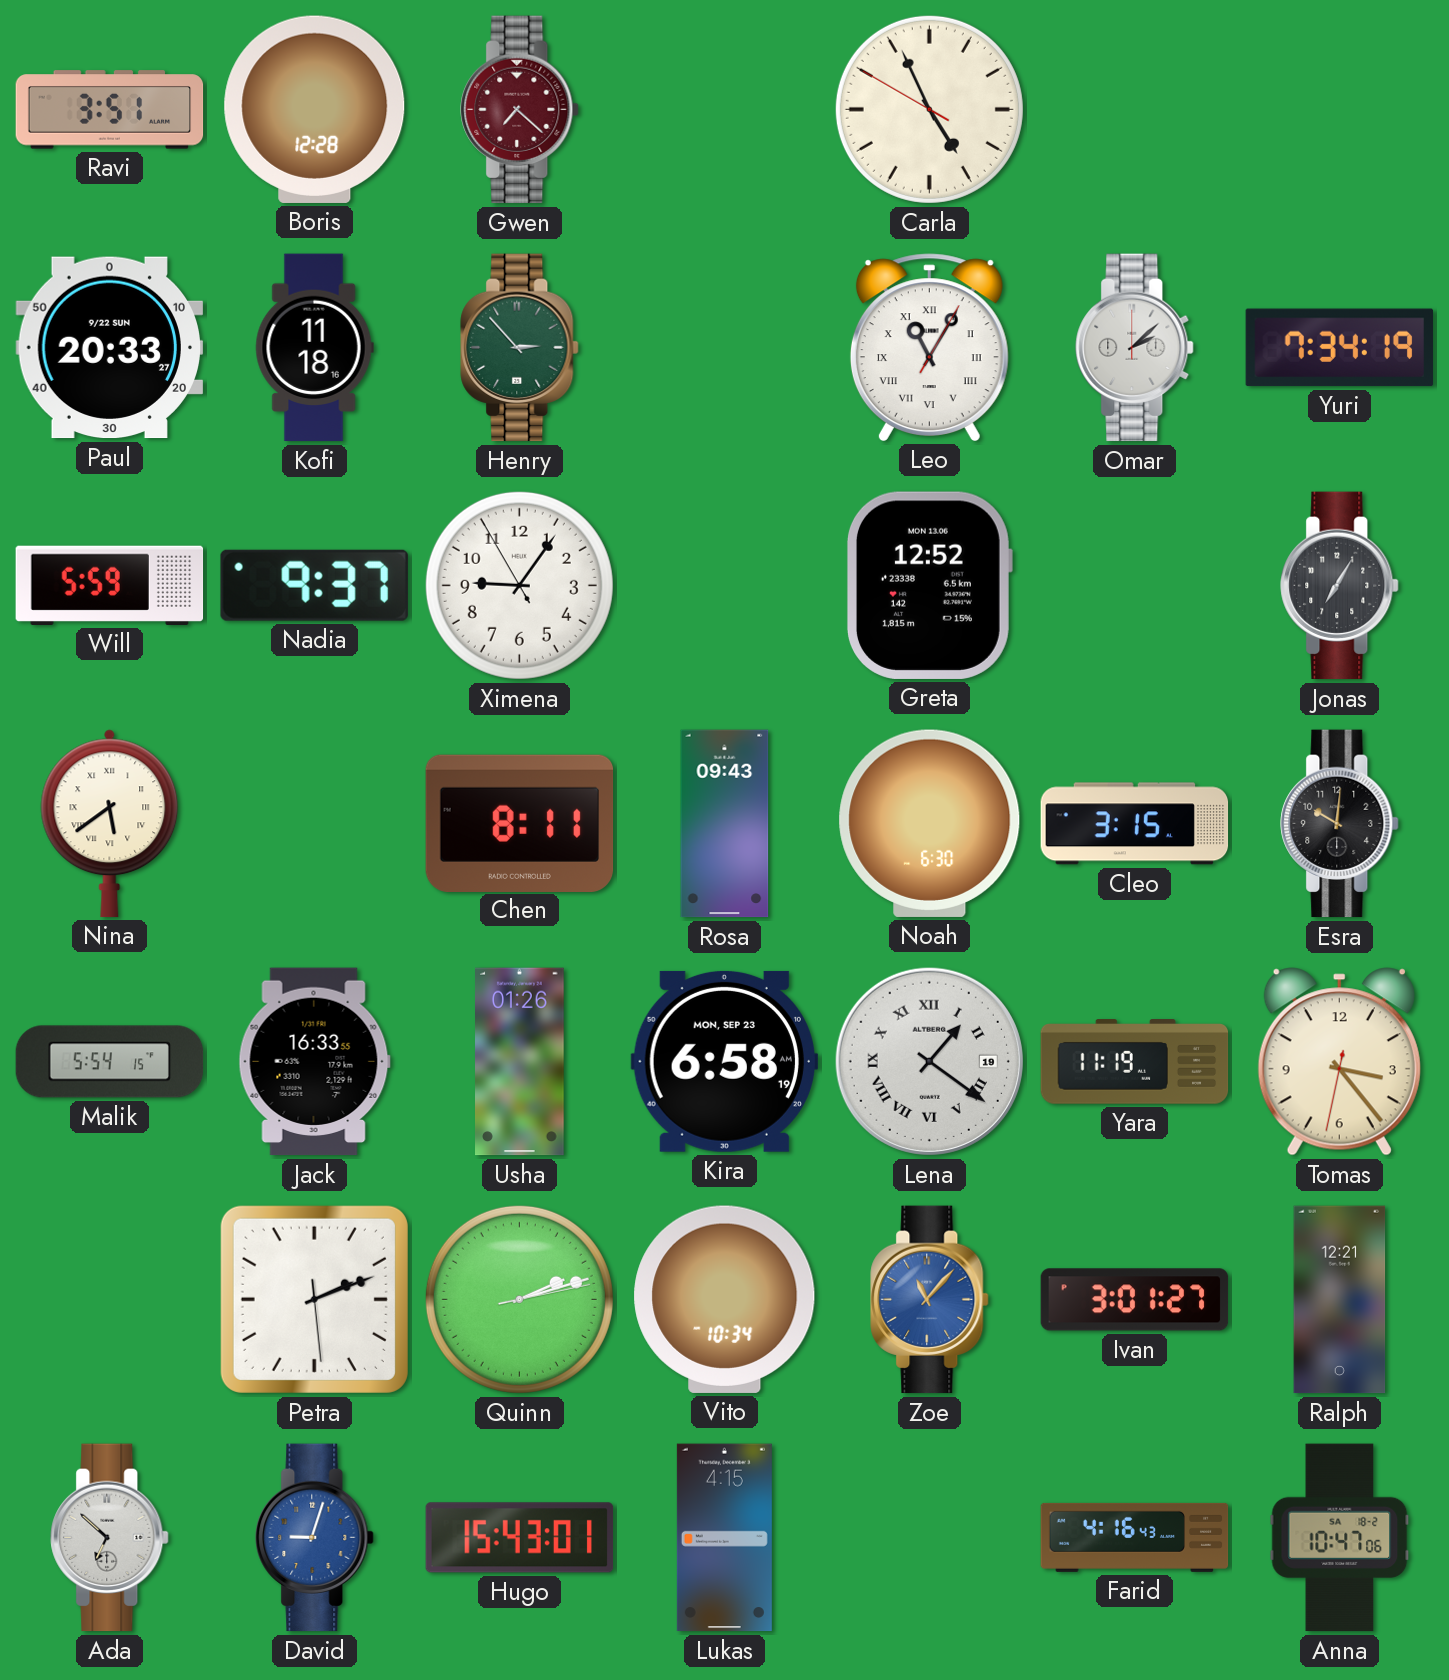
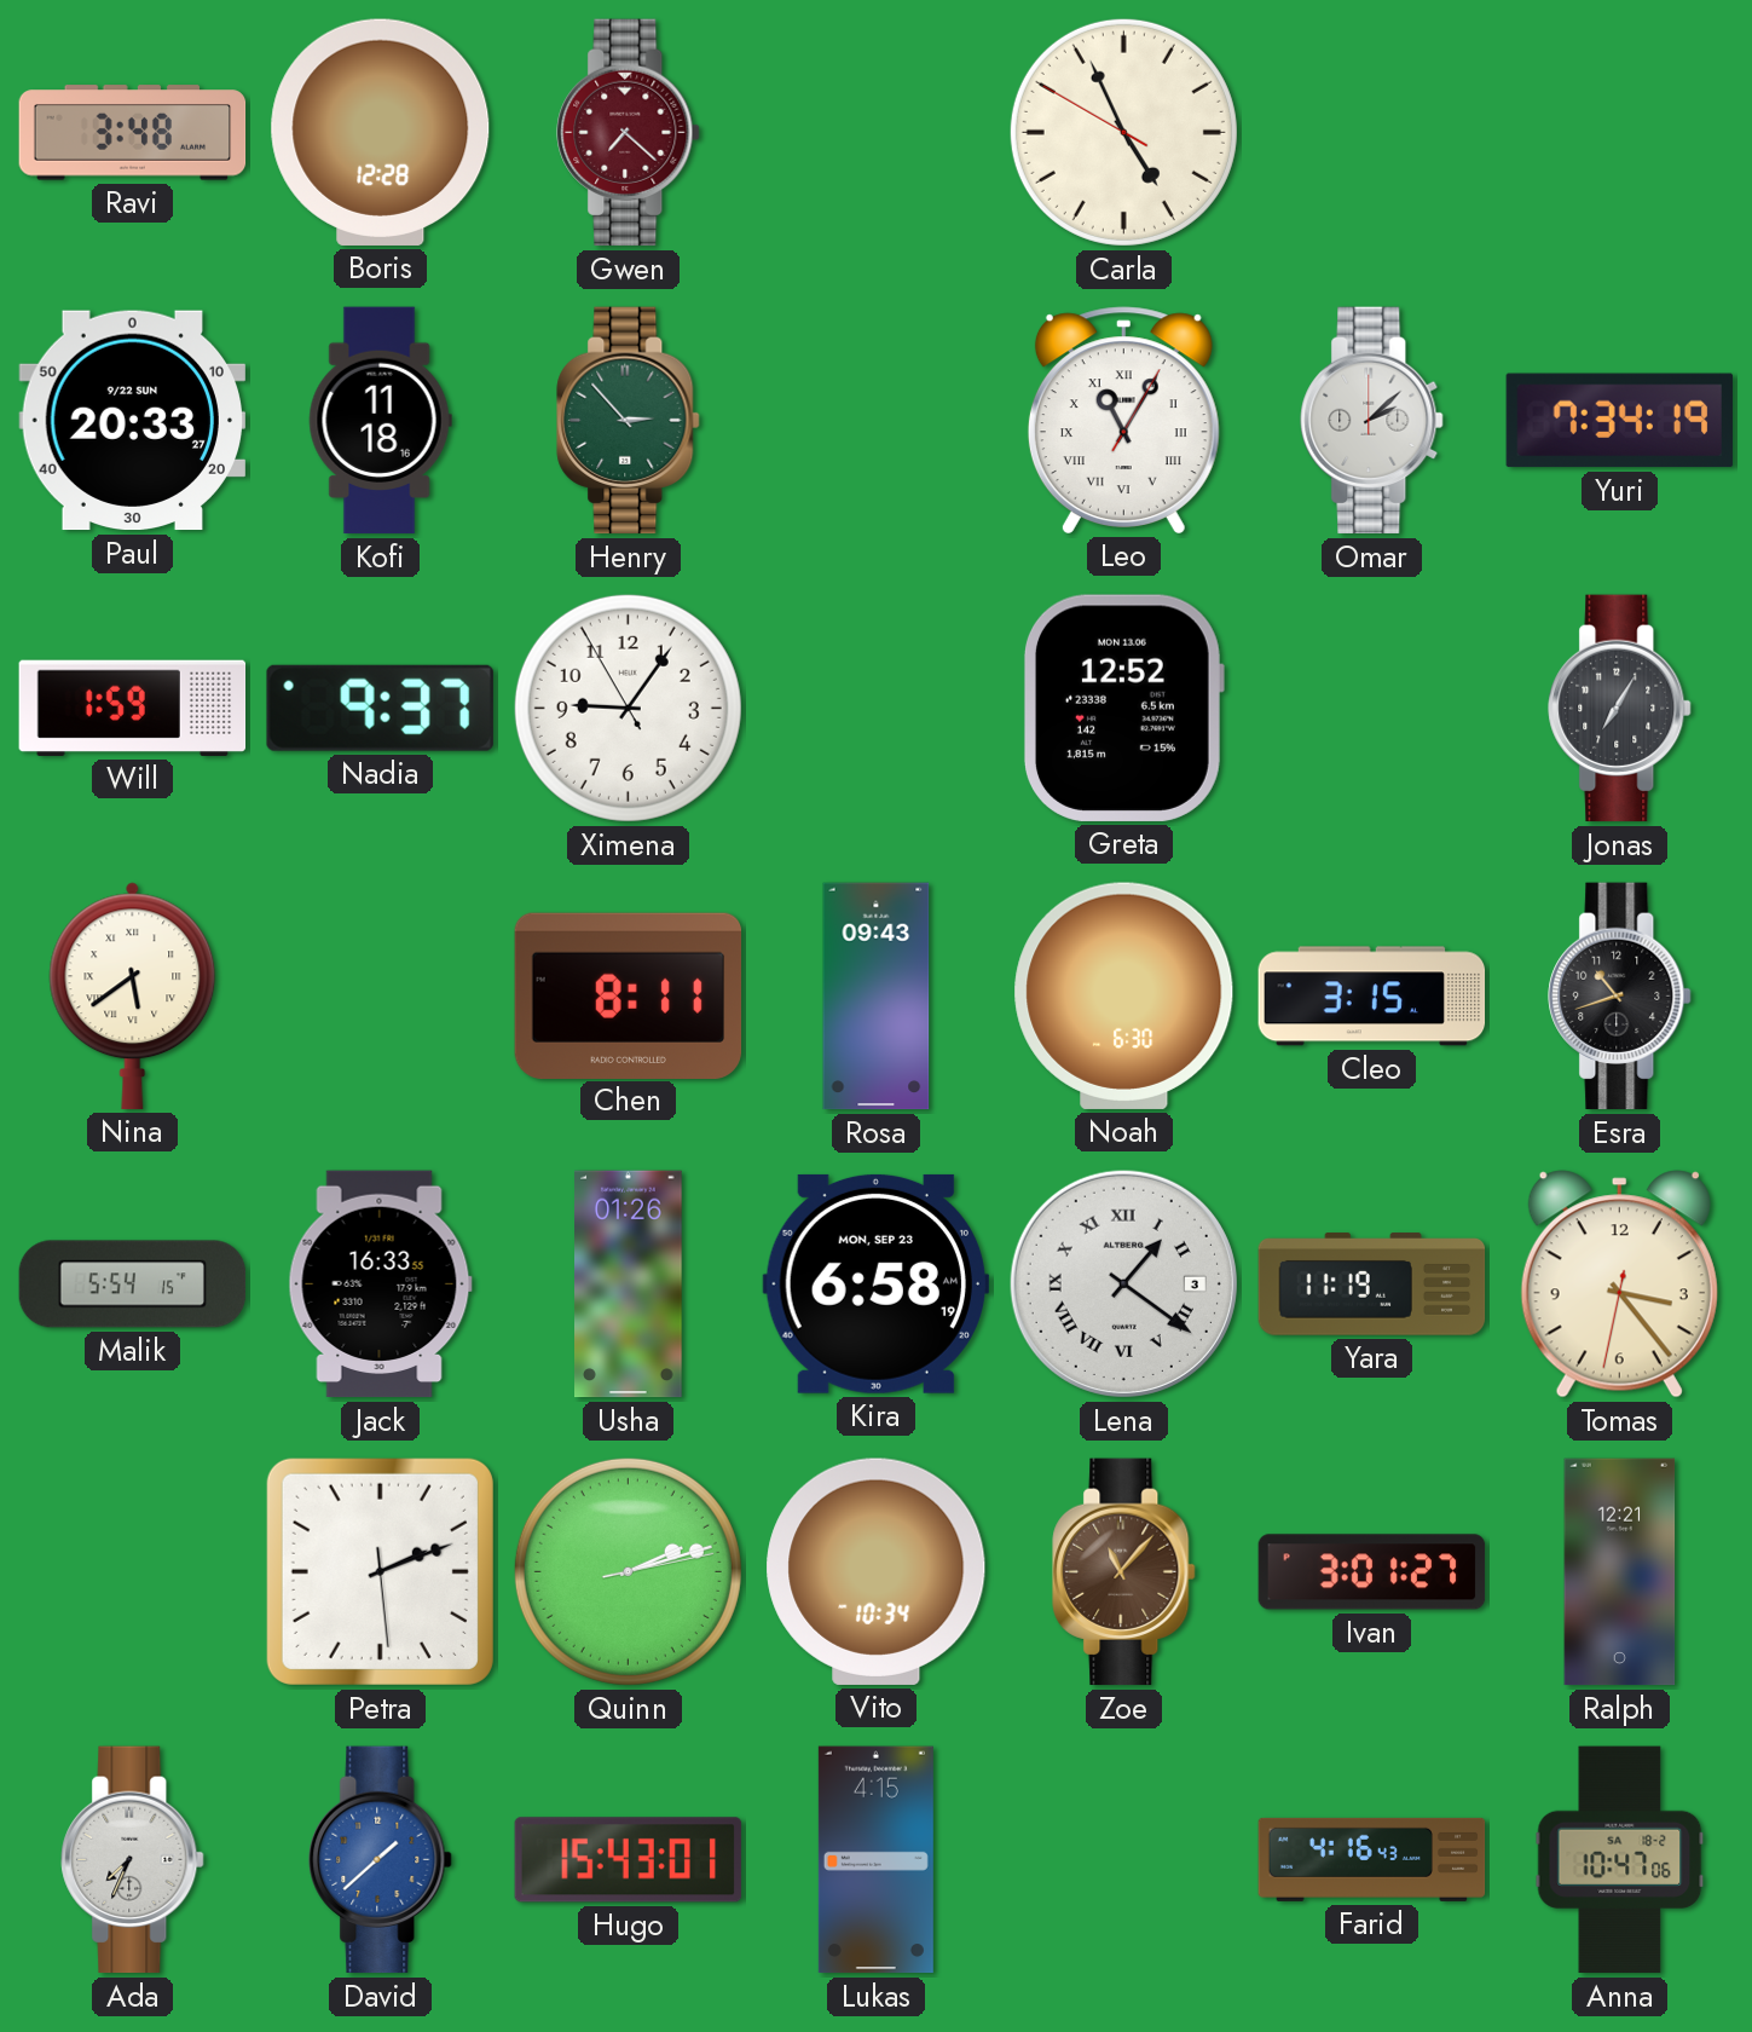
Ravi: 3:51 -> 3:48
Will: 5:59 -> 1:59
Esra: 10:01 -> 10:42
Lena date: 19 -> 3
Zoe dial: blue -> brown
Ada: 6:52 -> 7:34
David: 9:03 -> 1:38
